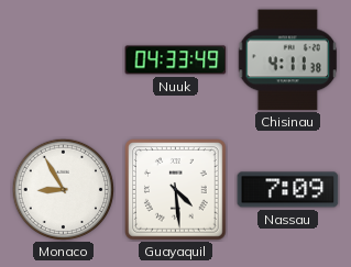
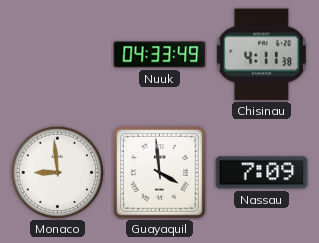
Monaco: 8:55 -> 8:59
Guayaquil: 4:29 -> 3:59
